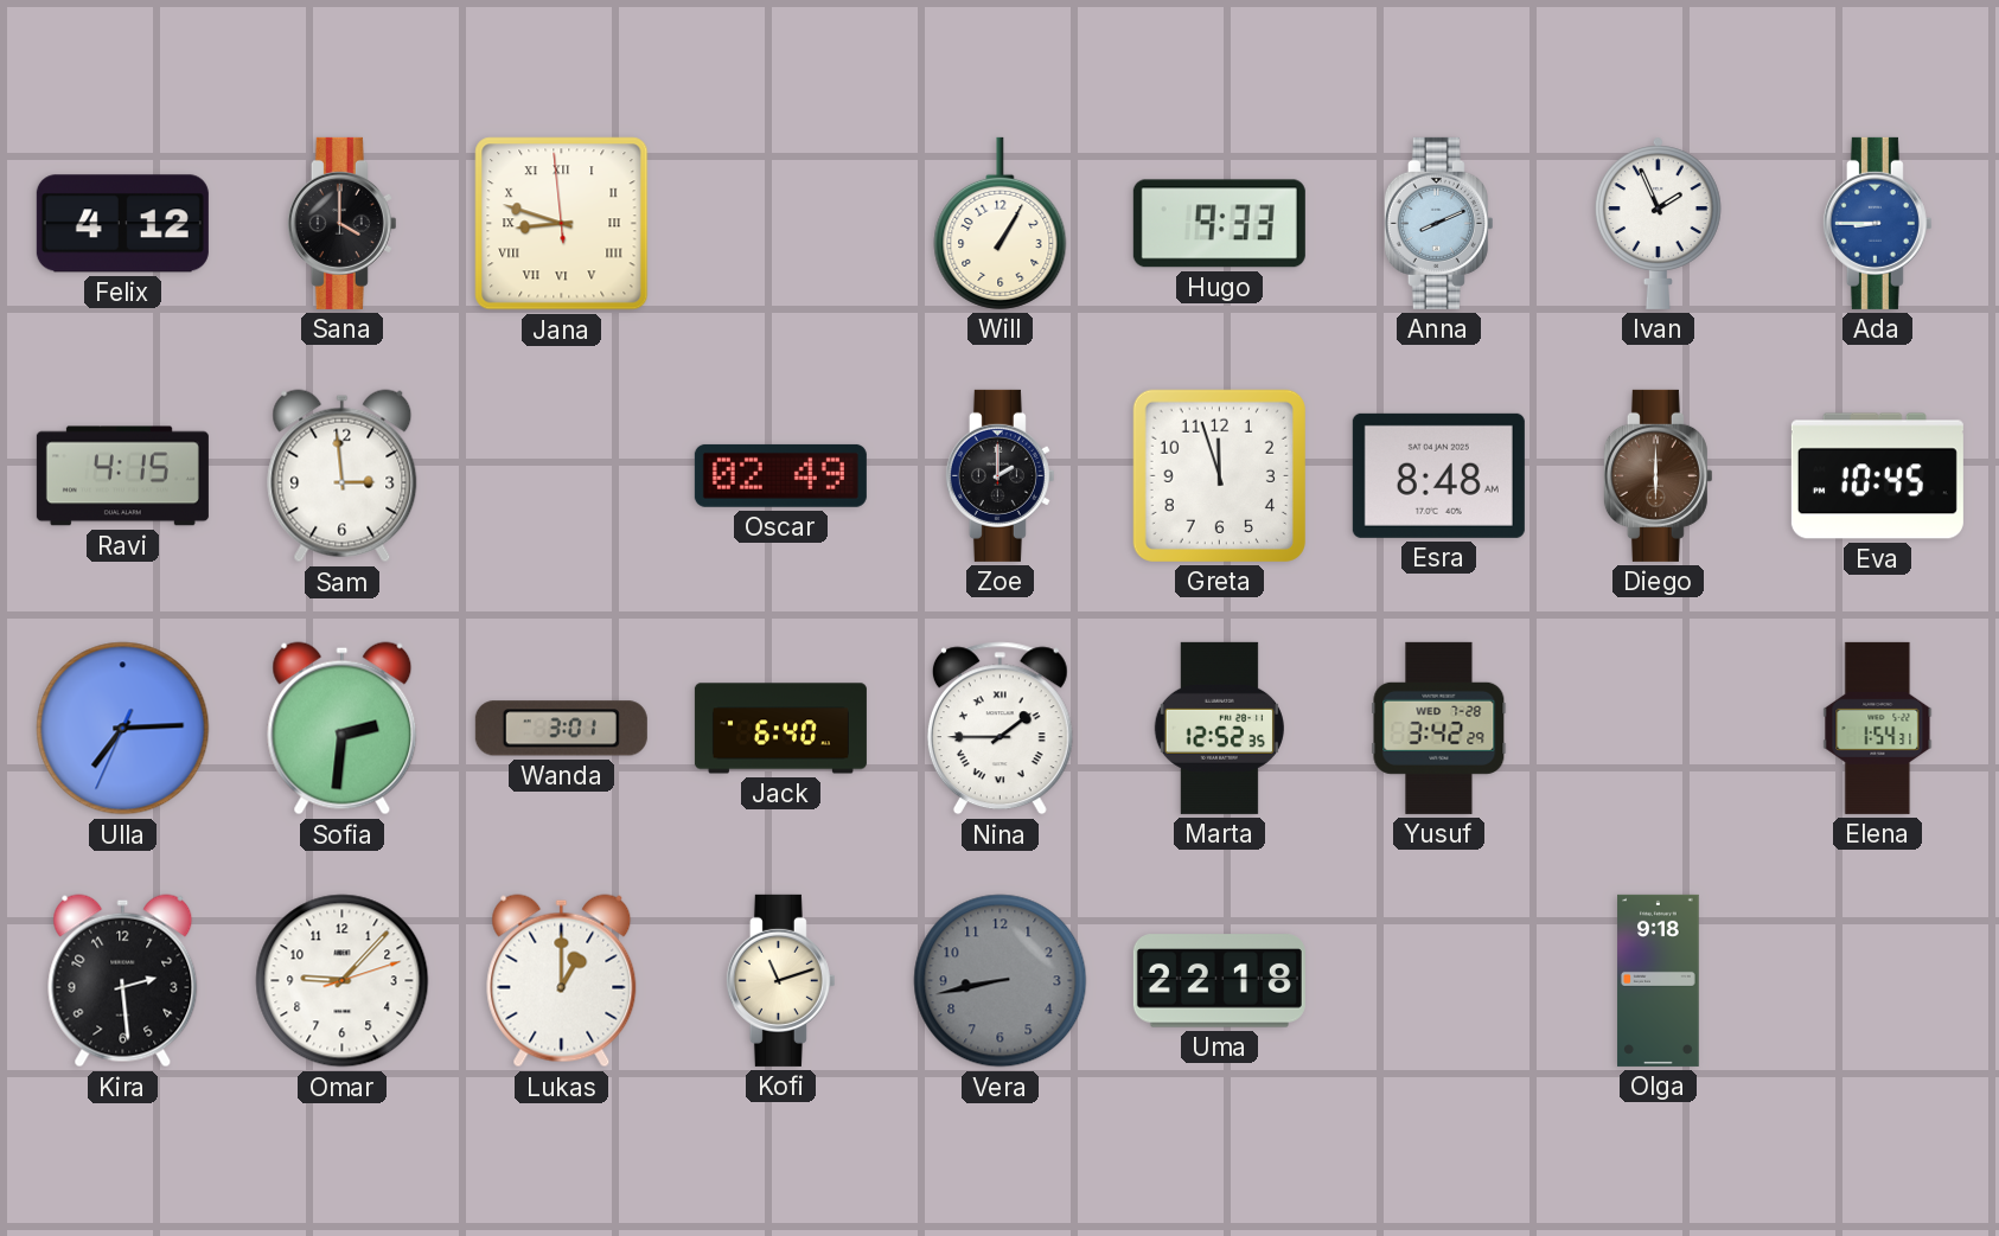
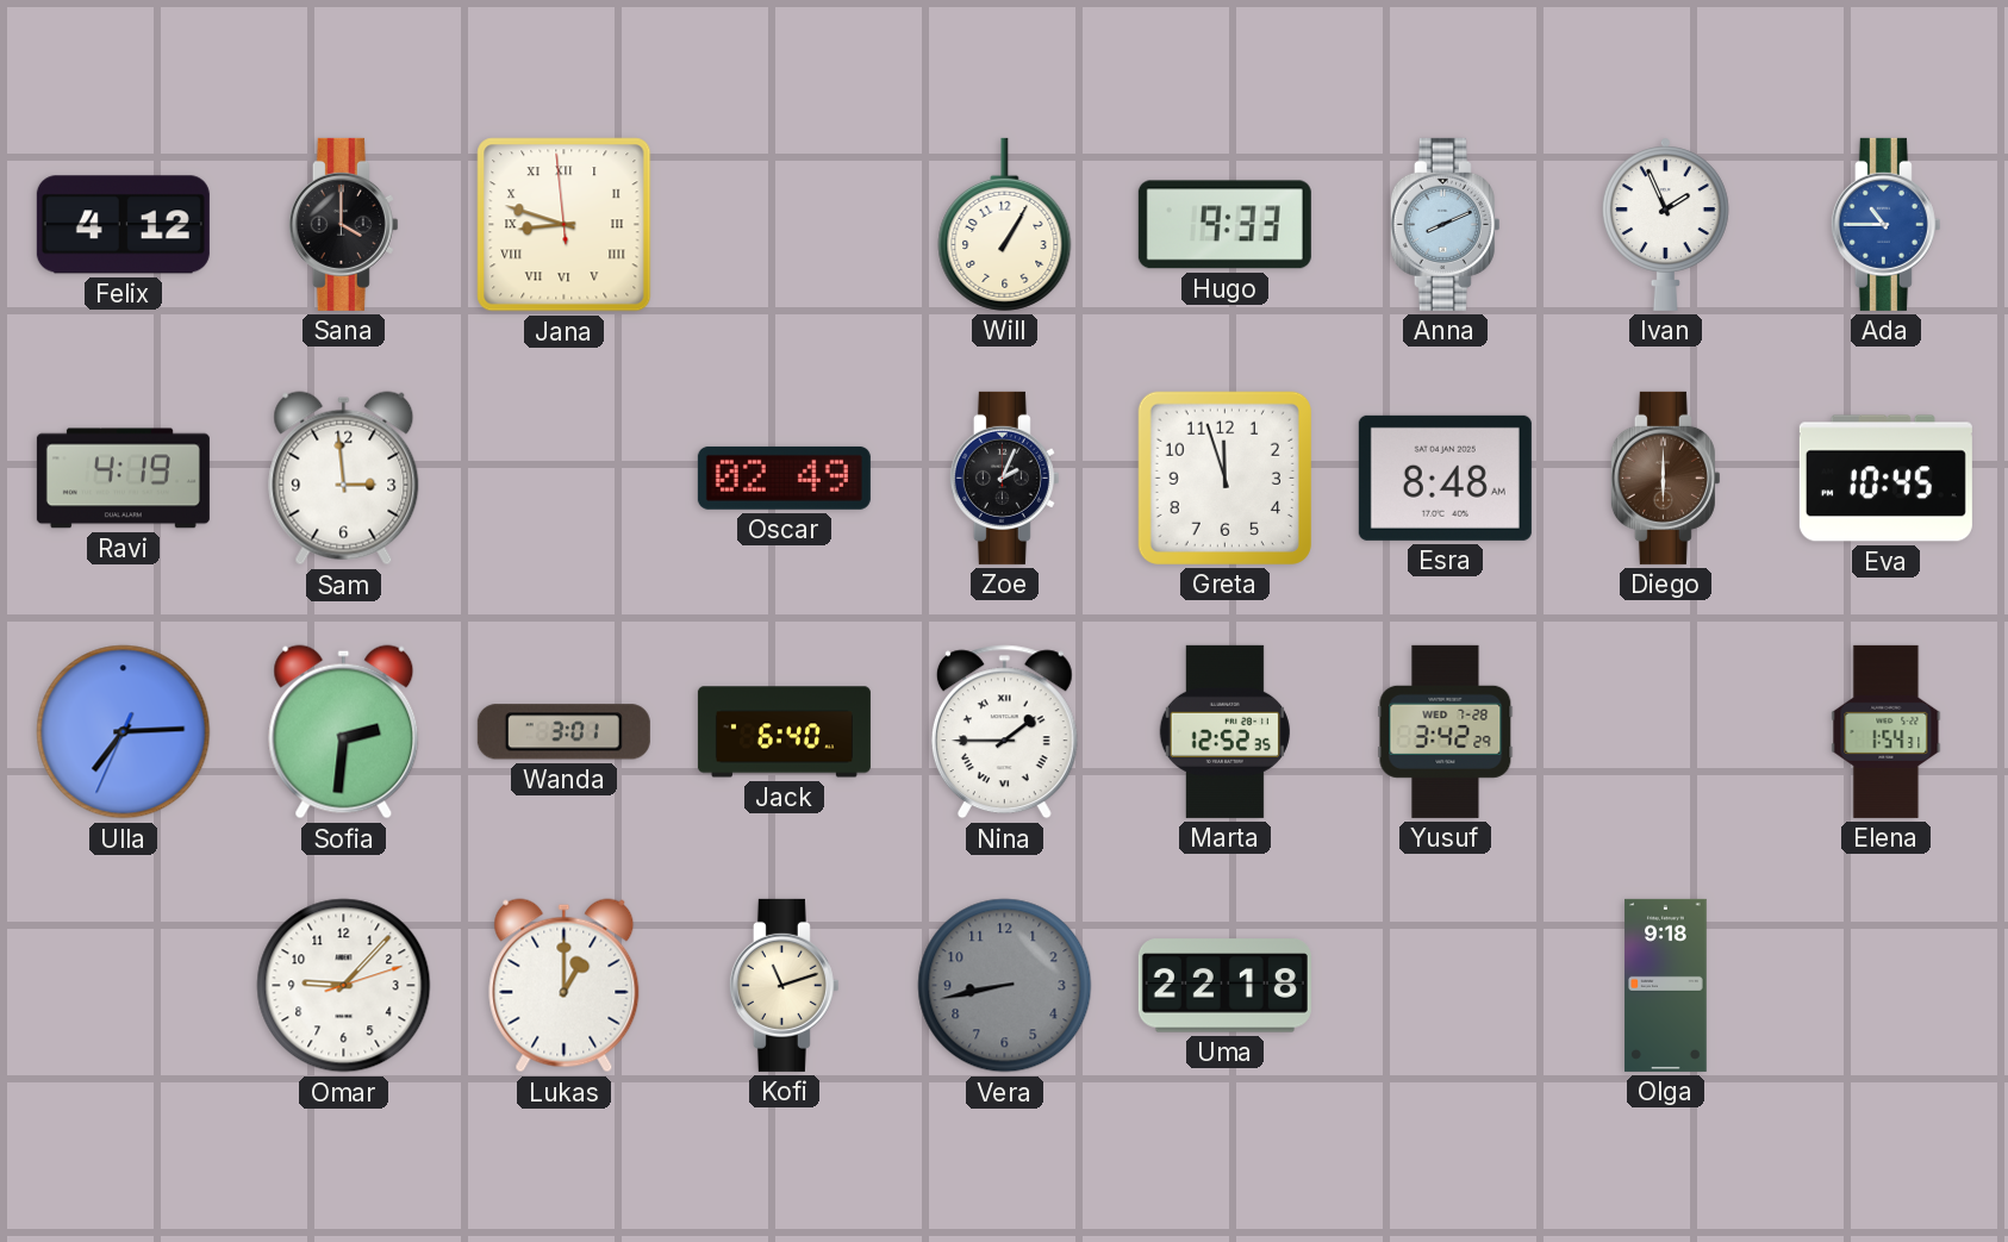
Ada: 8:45 -> 10:45
Ravi: 4:15 -> 4:19
Zoe: 2:00 -> 2:04
Kira: 2:29 -> none
